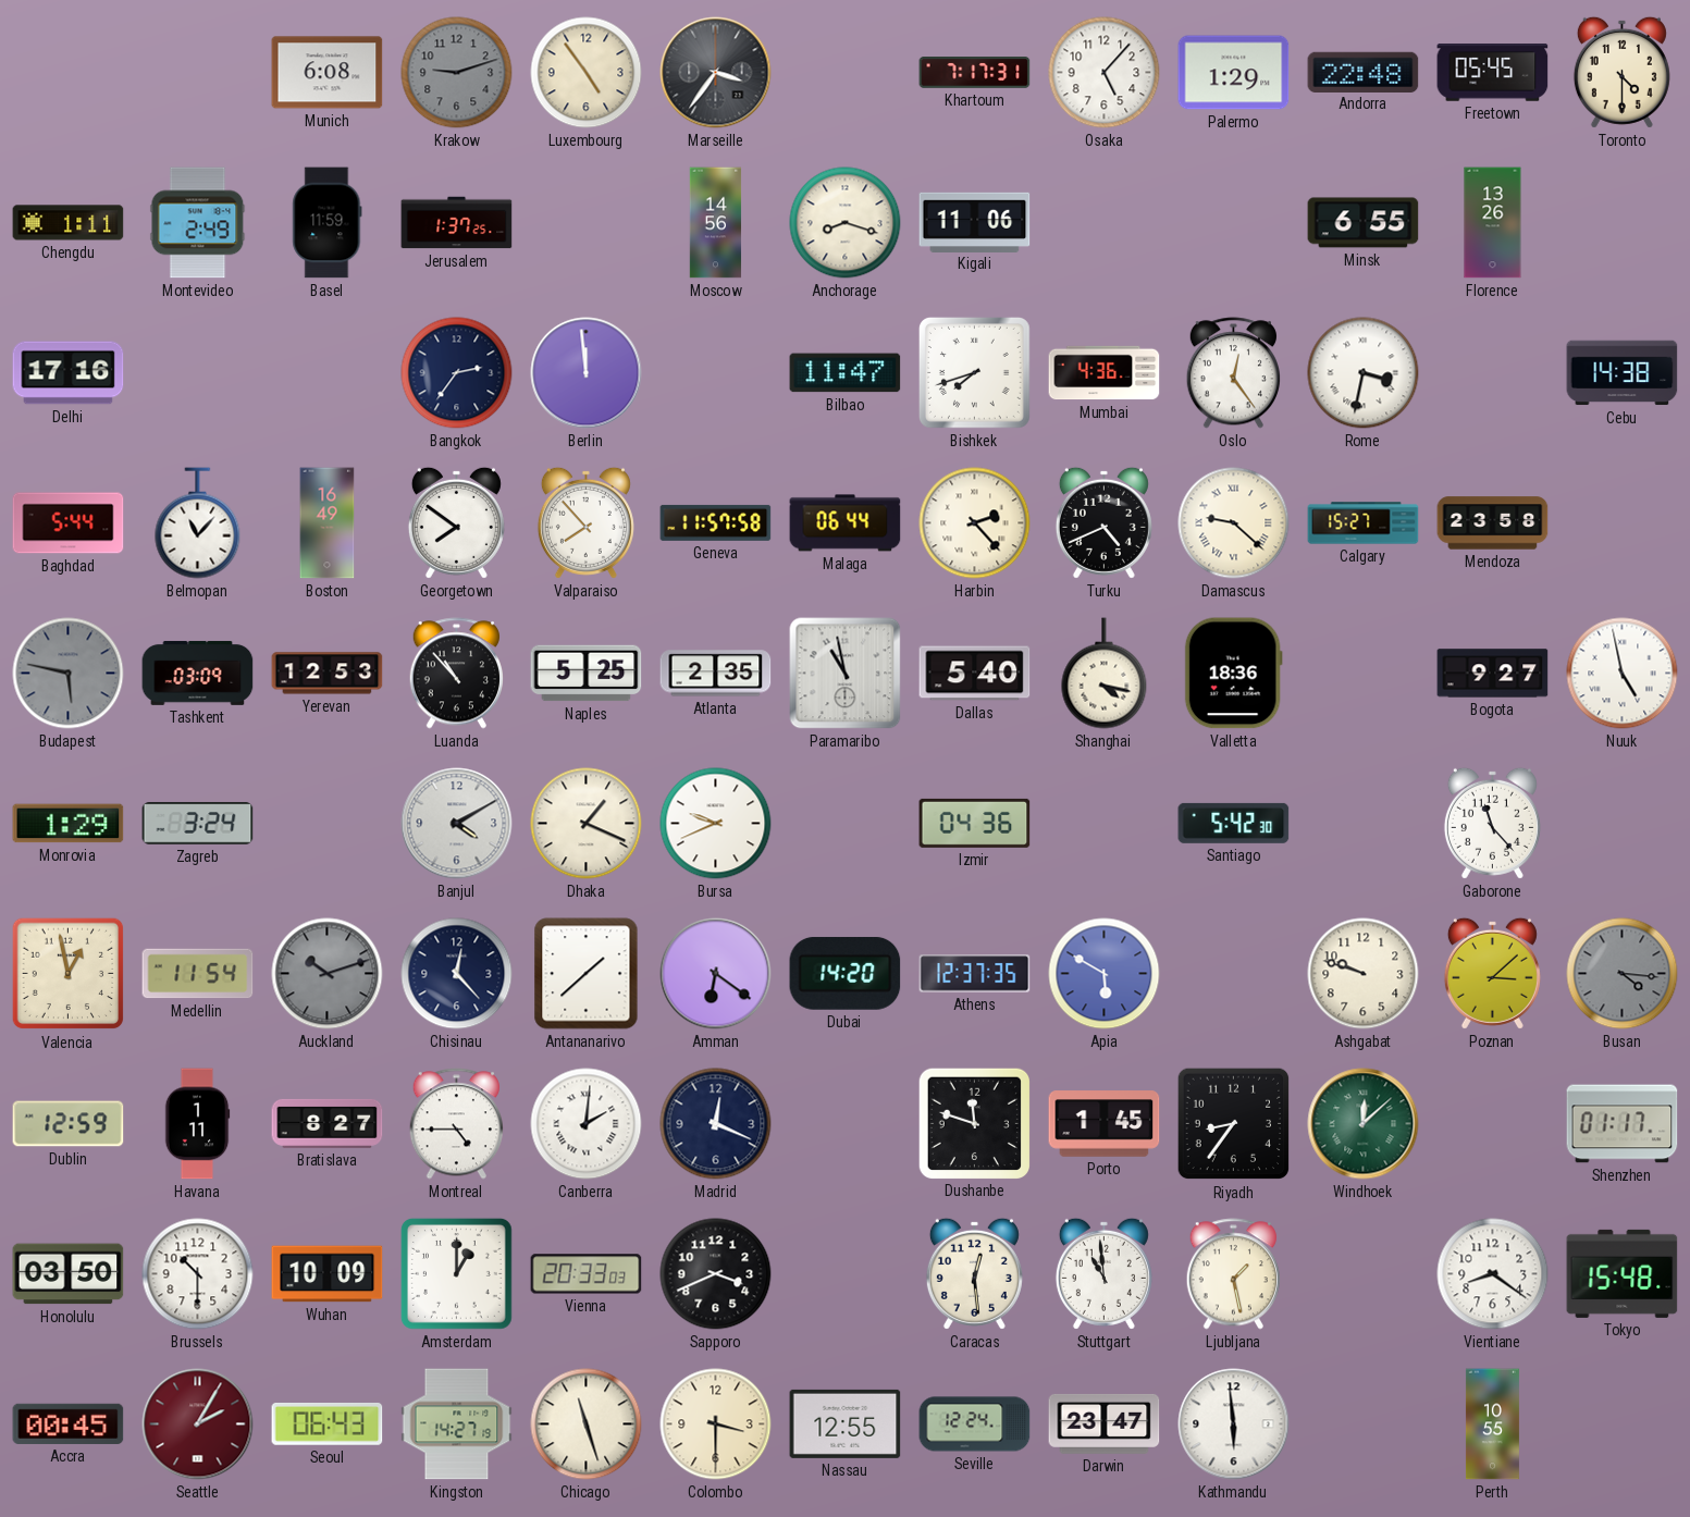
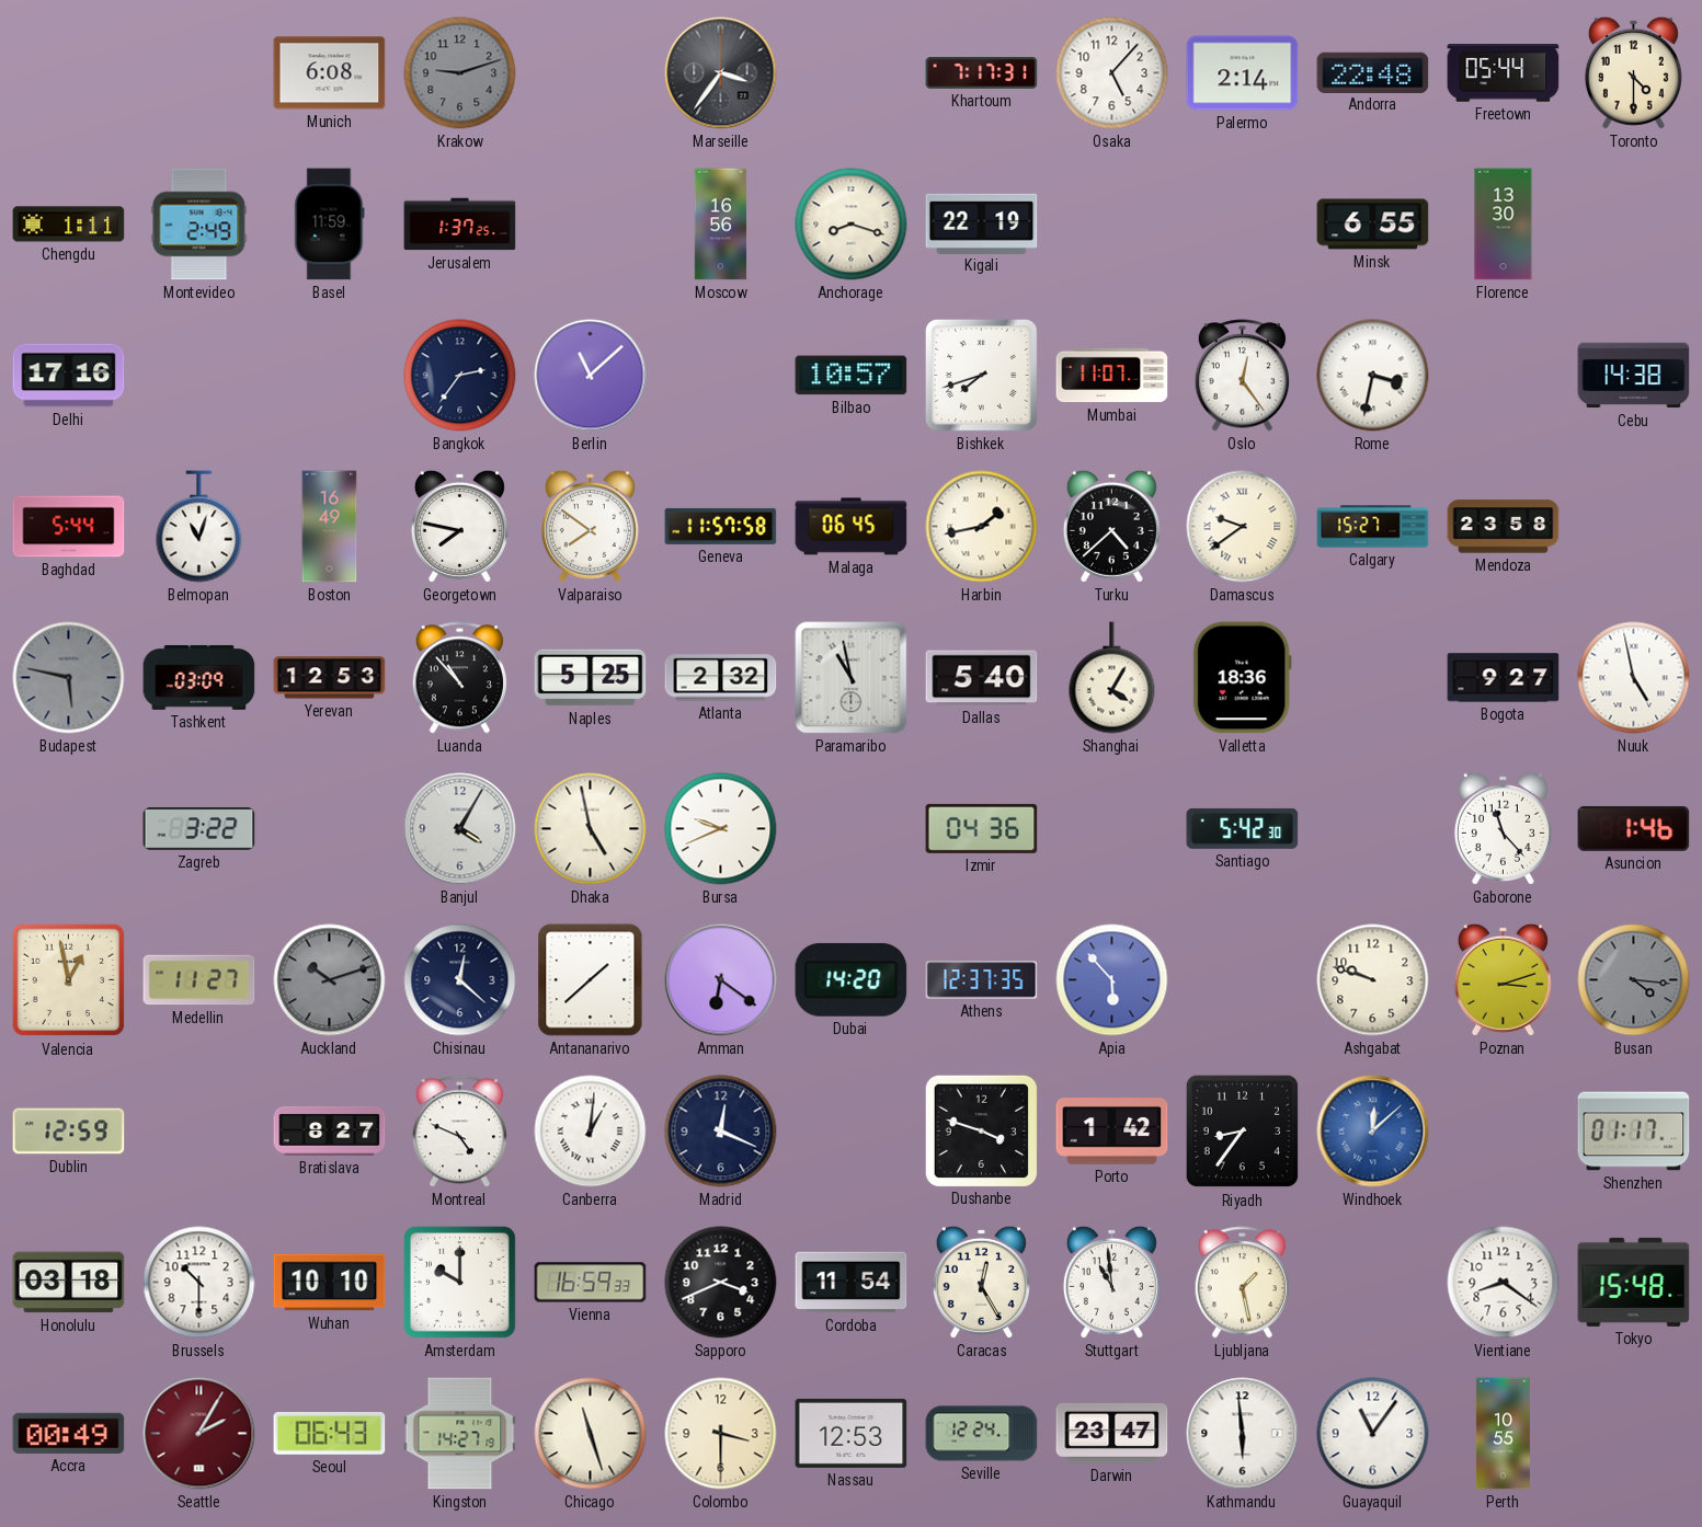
Luxembourg: 4:54 -> none
Palermo: 1:29 -> 2:14
Freetown: 05:45 -> 05:44
Moscow: 14:56 -> 16:56
Kigali: 11:06 -> 22:19
Florence: 13:26 -> 13:30
Berlin: 11:59 -> 11:08
Bilbao: 11:47 -> 10:57
Mumbai: 4:36 -> 11:07
Belmopan: 11:07 -> 11:03
Georgetown: 7:51 -> 7:47
Valparaiso: 7:53 -> 7:51
Malaga: 06:44 -> 06:45
Harbin: 2:23 -> 1:43
Turku: 4:41 -> 4:38
Damascus: 9:22 -> 9:39
Atlanta: 2:35 -> 2:32
Shanghai: 4:17 -> 4:05
Monrovia: 1:29 -> none
Zagreb: 3:24 -> 3:22
Banjul: 4:10 -> 4:05
Dhaka: 1:19 -> 4:58
Asuncion: none -> 1:46
Medellin: 11:54 -> 11:27
Chisinau: 12:23 -> 12:22
Apia: 5:50 -> 5:53
Poznan: 3:08 -> 3:12
Havana: 1:11 -> none
Montreal: 4:45 -> 4:49
Canberra: 2:01 -> 1:01
Dushanbe: 11:48 -> 3:48
Porto: 1:45 -> 1:42
Windhoek dial: green -> blue
Honolulu: 03:50 -> 03:18
Wuhan: 10:09 -> 10:10
Amsterdam: 1:00 -> 10:00
Vienna: 20:33 -> 16:59
Cordoba: none -> 11:54
Caracas: 12:29 -> 12:25
Accra: 00:45 -> 00:49
Nassau: 12:55 -> 12:53
Guayaquil: none -> 11:06
